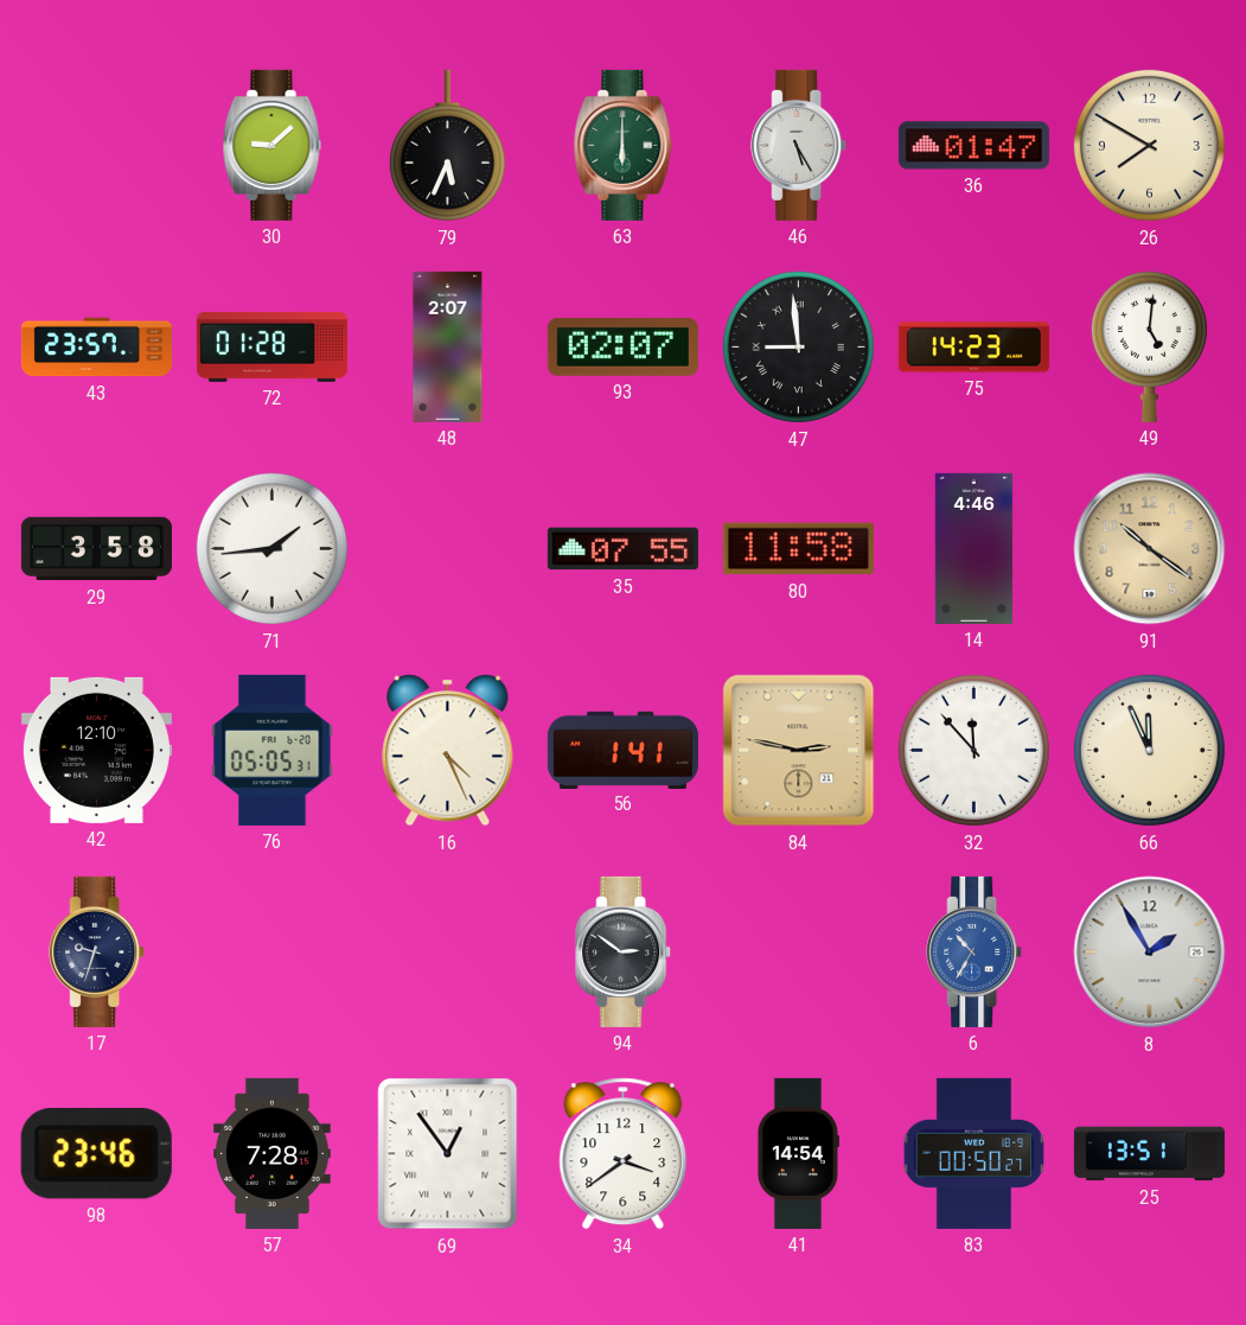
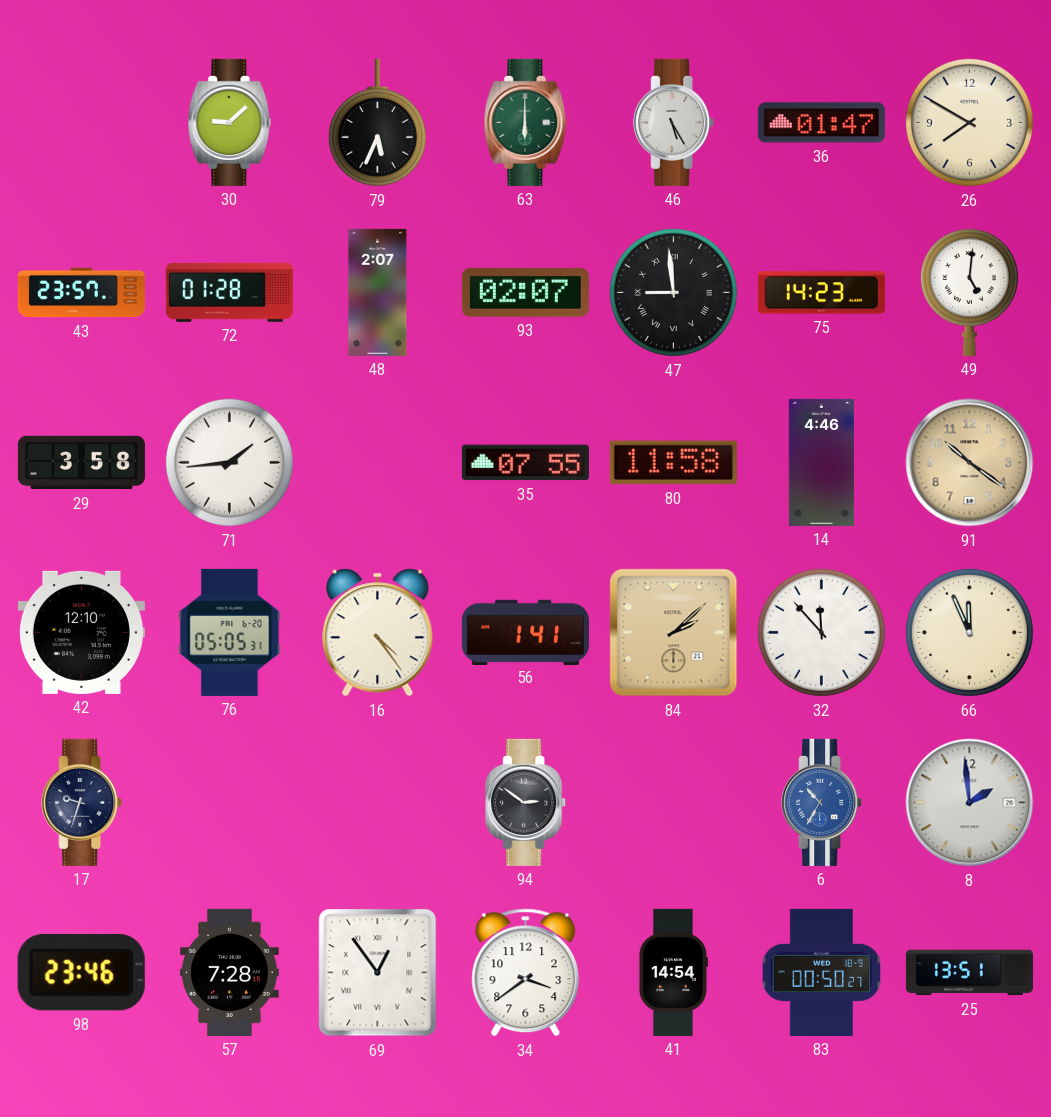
16: 4:26 -> 4:24
84: 2:47 -> 2:08
8: 1:55 -> 1:59
